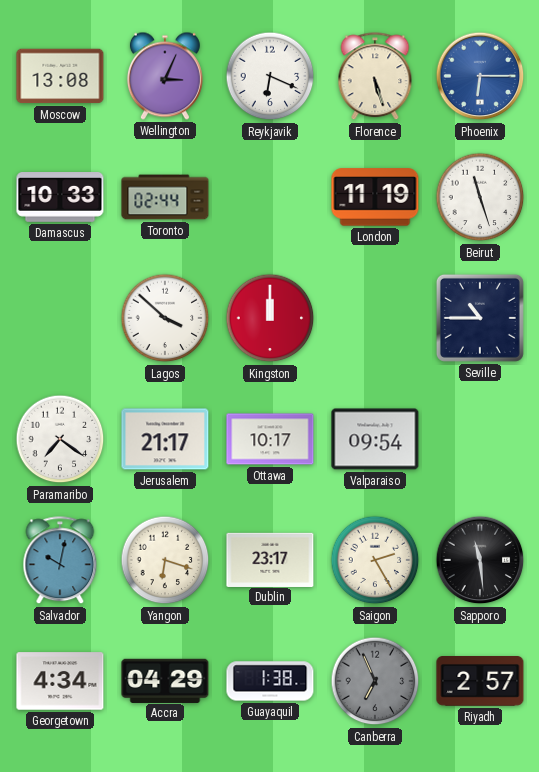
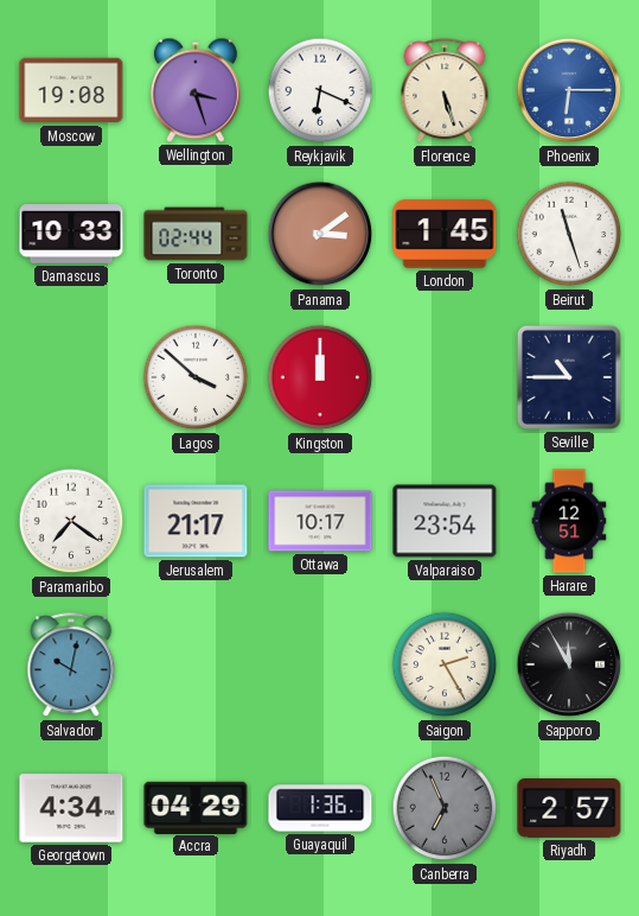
Moscow: 13:08 -> 19:08
Wellington: 3:04 -> 3:27
Panama: none -> 3:09
London: 11:19 -> 1:45
Valparaiso: 09:54 -> 23:54
Harare: none -> 12:51
Yangon: 6:18 -> none
Dublin: 23:17 -> none
Sapporo: 11:29 -> 11:55
Guayaquil: 1:38 -> 1:36
